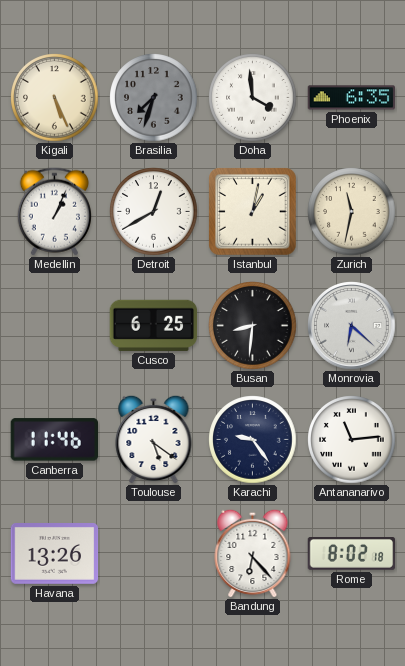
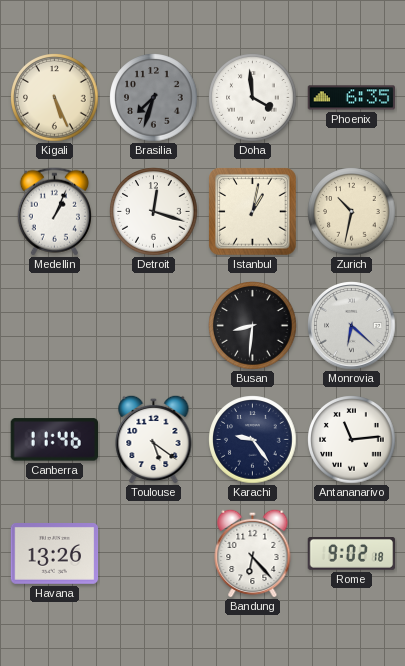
Detroit: 12:40 -> 12:18
Zurich: 11:32 -> 10:32
Cusco: 6:25 -> none
Rome: 8:02 -> 9:02
